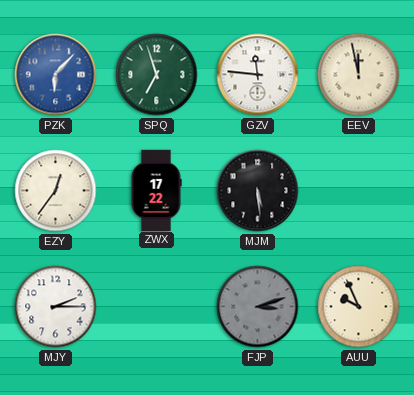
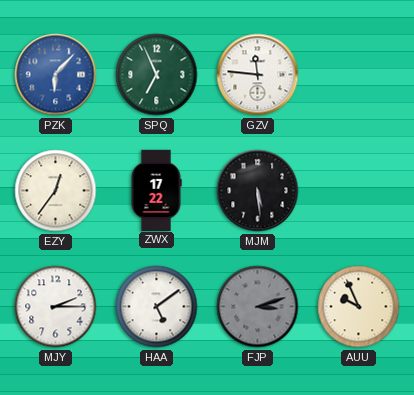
SPQ: 6:57 -> 6:56
EEV: 11:58 -> none
HAA: none -> 5:09
